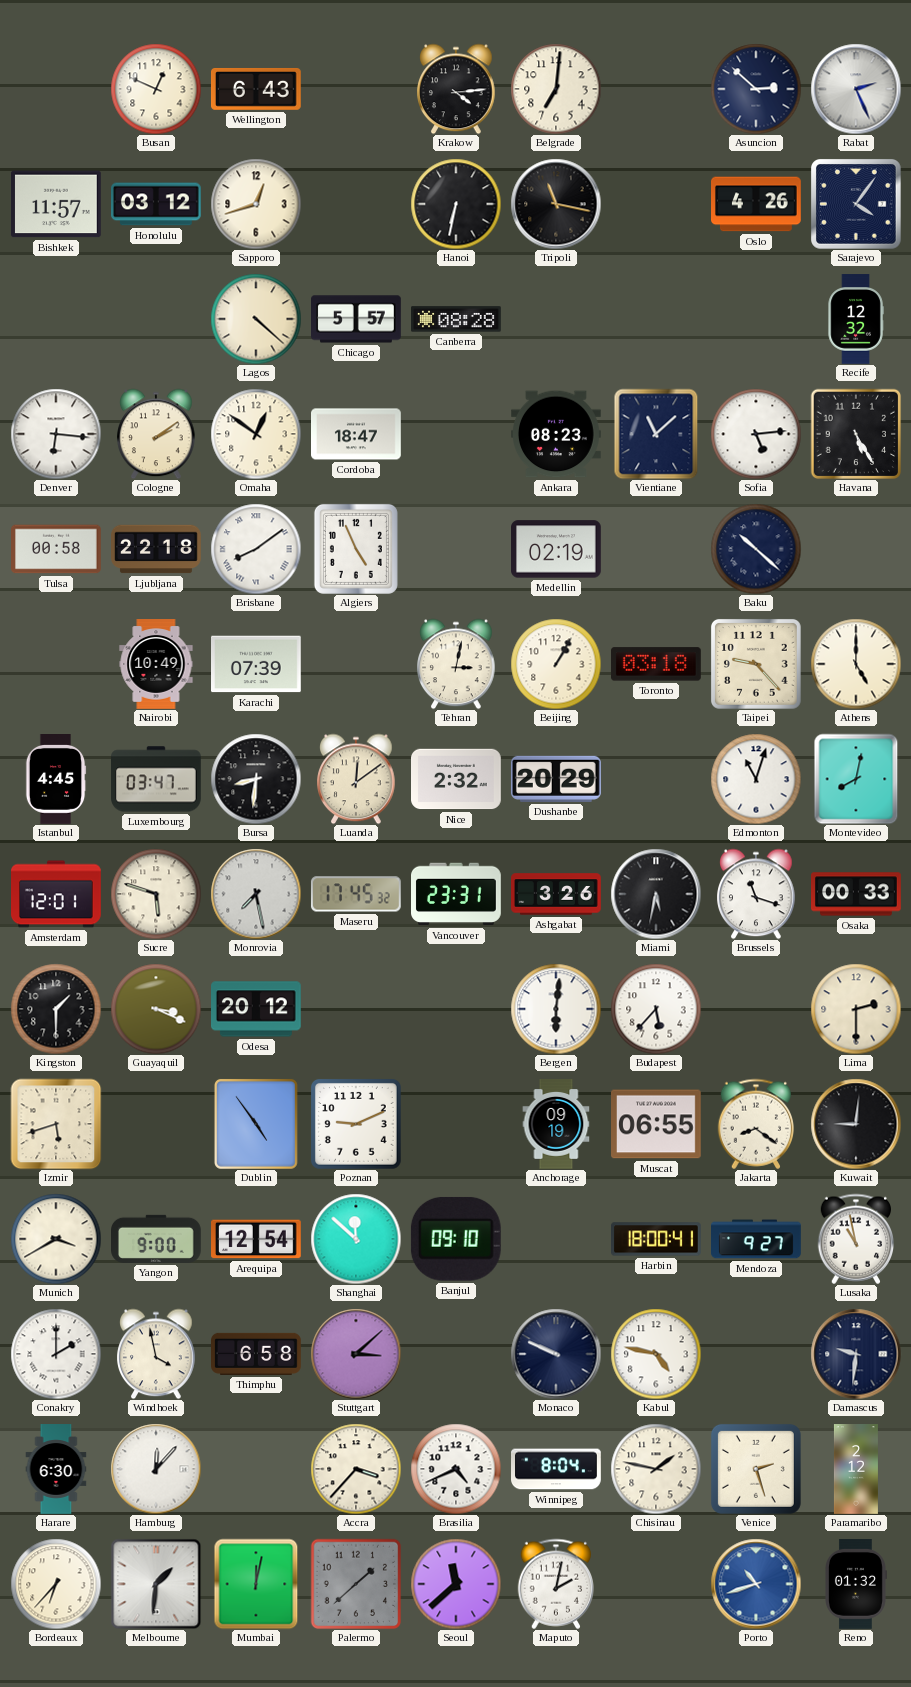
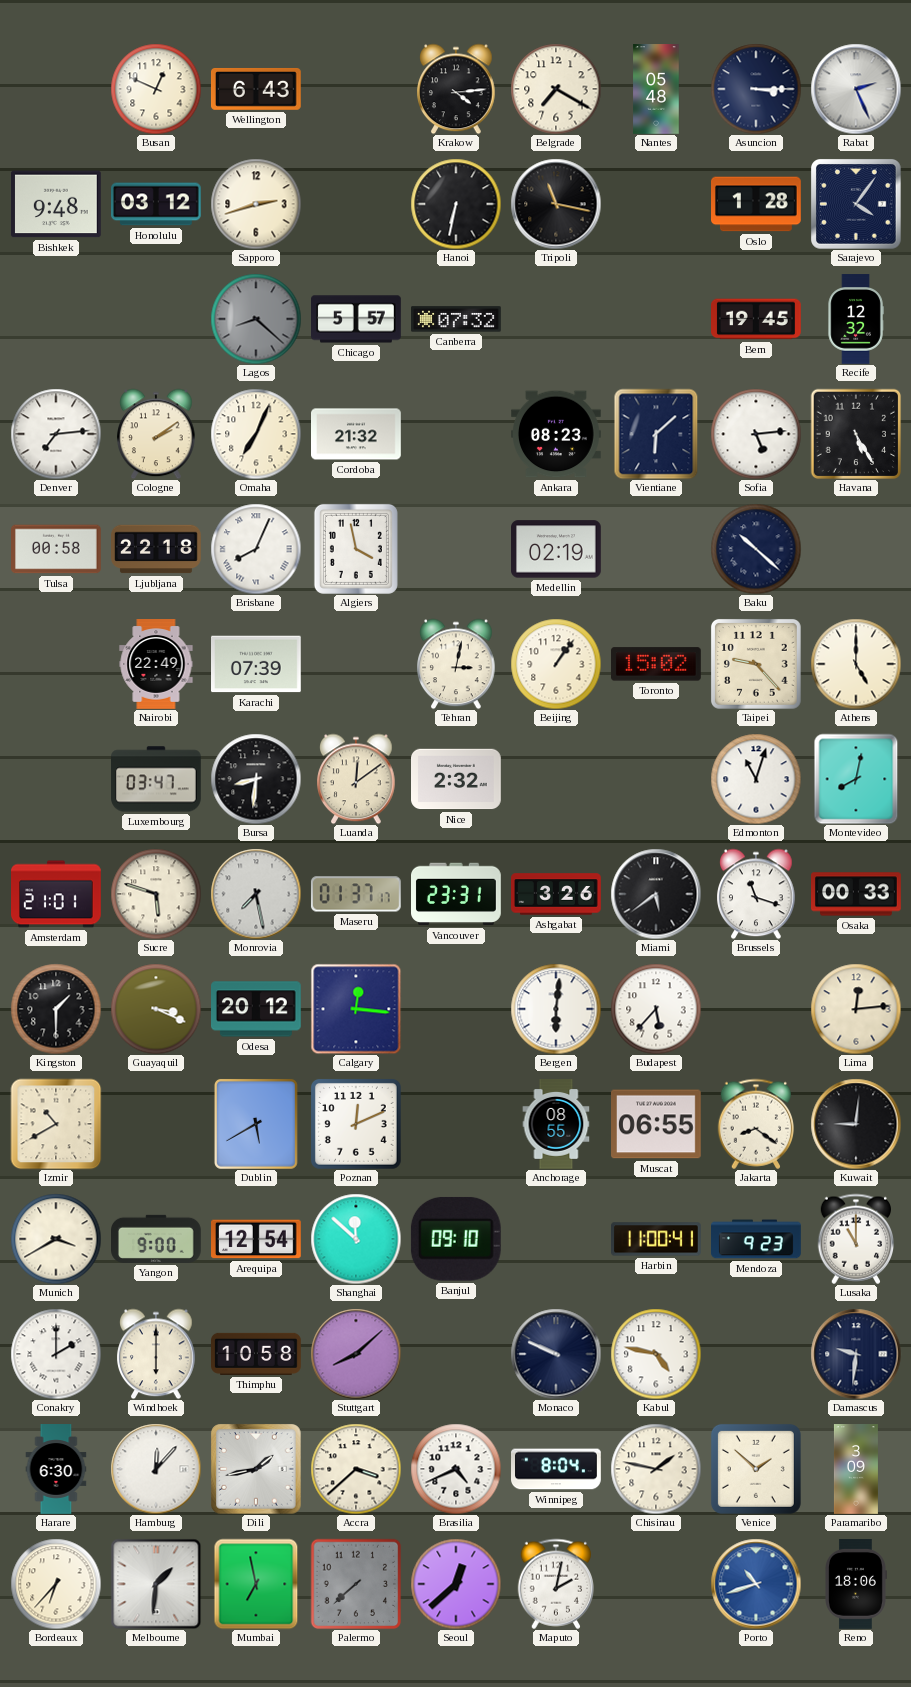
Belgrade: 7:01 -> 7:20
Nantes: none -> 05:48
Asuncion: 2:52 -> 3:15
Bishkek: 11:57 -> 9:48
Sapporo: 12:42 -> 2:42
Oslo: 4:26 -> 1:28
Lagos: 4:22 -> 8:22
Lagos dial: cream -> grey
Canberra: 08:28 -> 07:32
Bern: none -> 19:45
Denver: 6:16 -> 7:14
Omaha: 12:51 -> 7:04
Cordoba: 18:47 -> 21:32
Vientiane: 11:08 -> 6:08
Brisbane: 8:09 -> 8:04
Algiers: 4:56 -> 3:58
Nairobi: 10:49 -> 22:49
Beijing: 1:05 -> 1:06
Toronto: 03:18 -> 15:02
Istanbul: 4:45 -> none
Dushanbe: 20:29 -> none
Amsterdam: 12:01 -> 21:01
Maseru: 17:45 -> 01:37
Miami: 5:32 -> 5:39
Calgary: none -> 12:16
Lima: 2:30 -> 12:14
Izmir: 5:42 -> 10:40
Dublin: 4:54 -> 5:40
Poznan: 9:11 -> 12:11
Anchorage: 09:19 -> 08:55
Harbin: 18:00 -> 11:00
Mendoza: 9:27 -> 9:23
Lusaka: 10:58 -> 11:00
Windhoek: 3:58 -> 6:00
Thimphu: 6:58 -> 10:58
Stuttgart: 3:08 -> 8:08
Dili: none -> 1:43
Accra: 3:37 -> 3:38
Venice: 2:27 -> 1:52
Paramaribo: 2:12 -> 3:09
Mumbai: 12:02 -> 6:58
Palermo: 1:38 -> 7:38
Seoul: 11:38 -> 12:38
Reno: 01:32 -> 18:06
